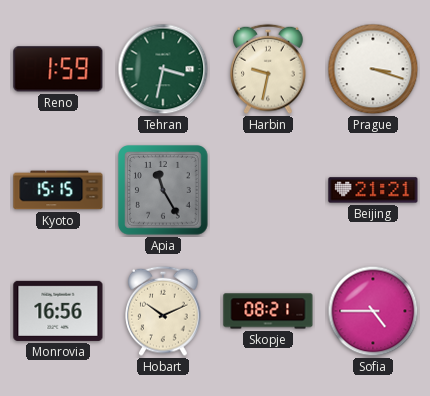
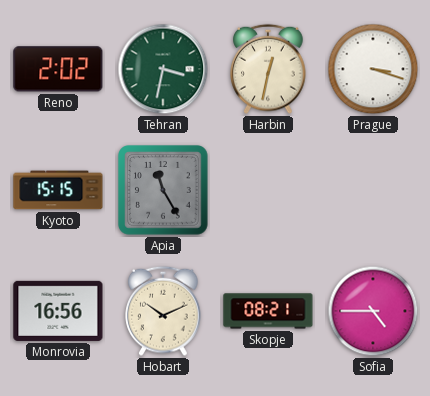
Reno: 1:59 -> 2:02
Harbin: 9:32 -> 12:32
Beijing: 21:21 -> none
